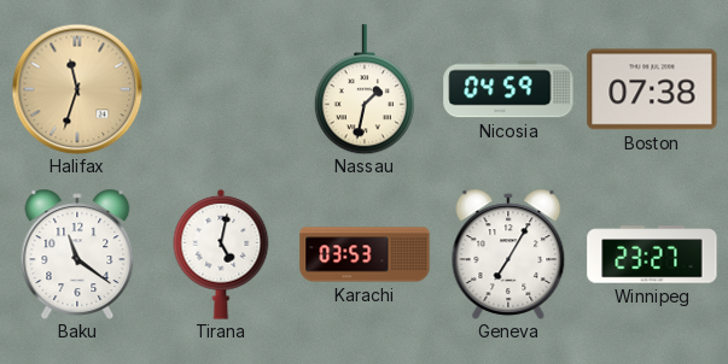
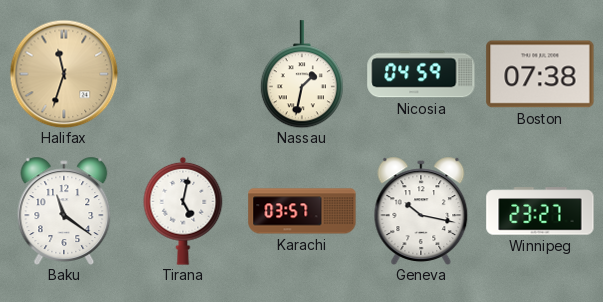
Karachi: 03:53 -> 03:57
Geneva: 7:05 -> 10:17
